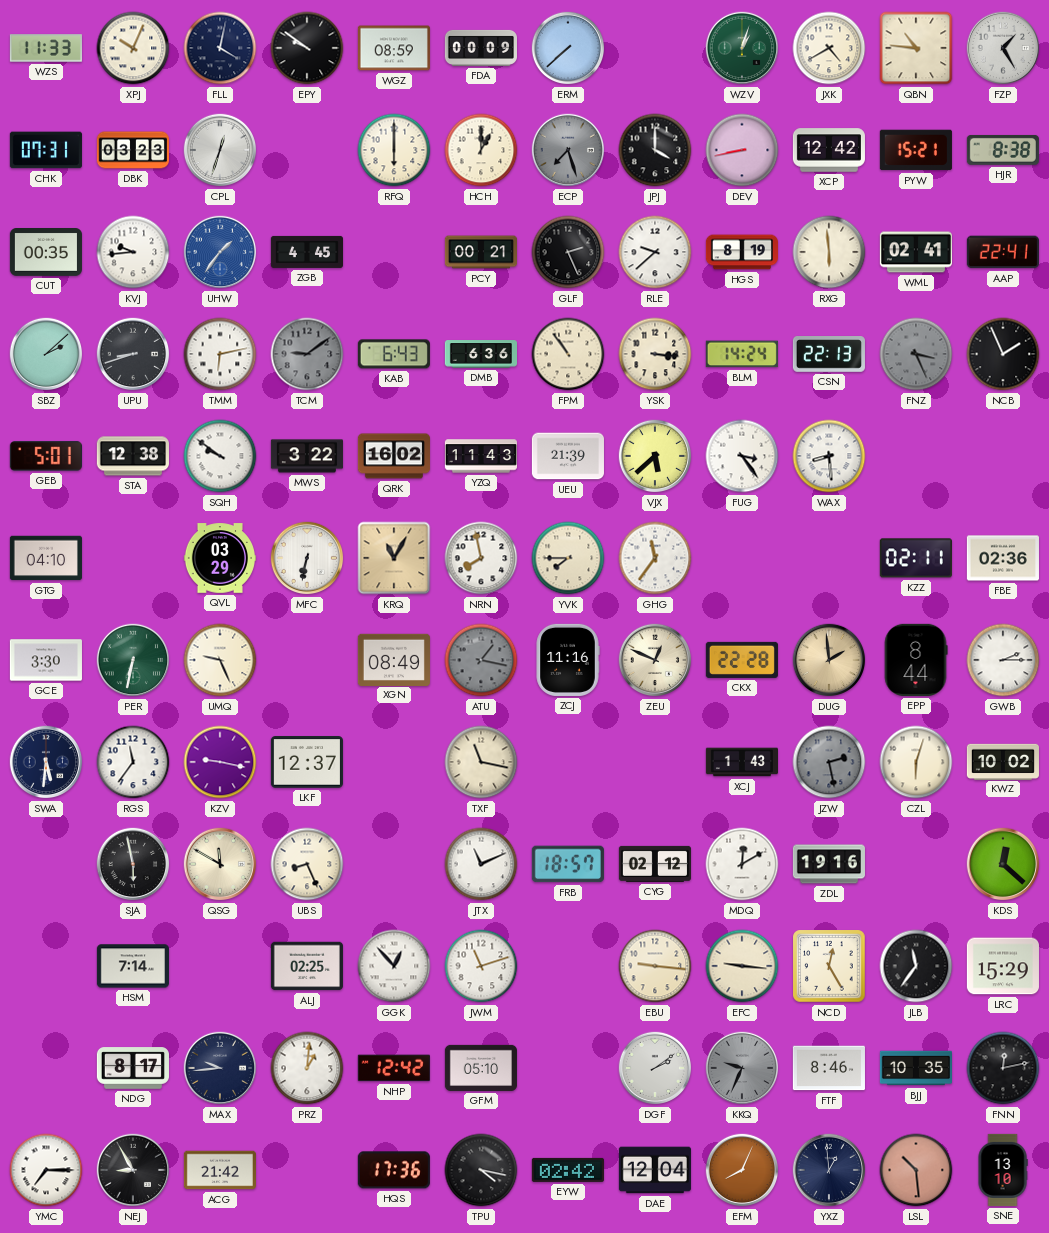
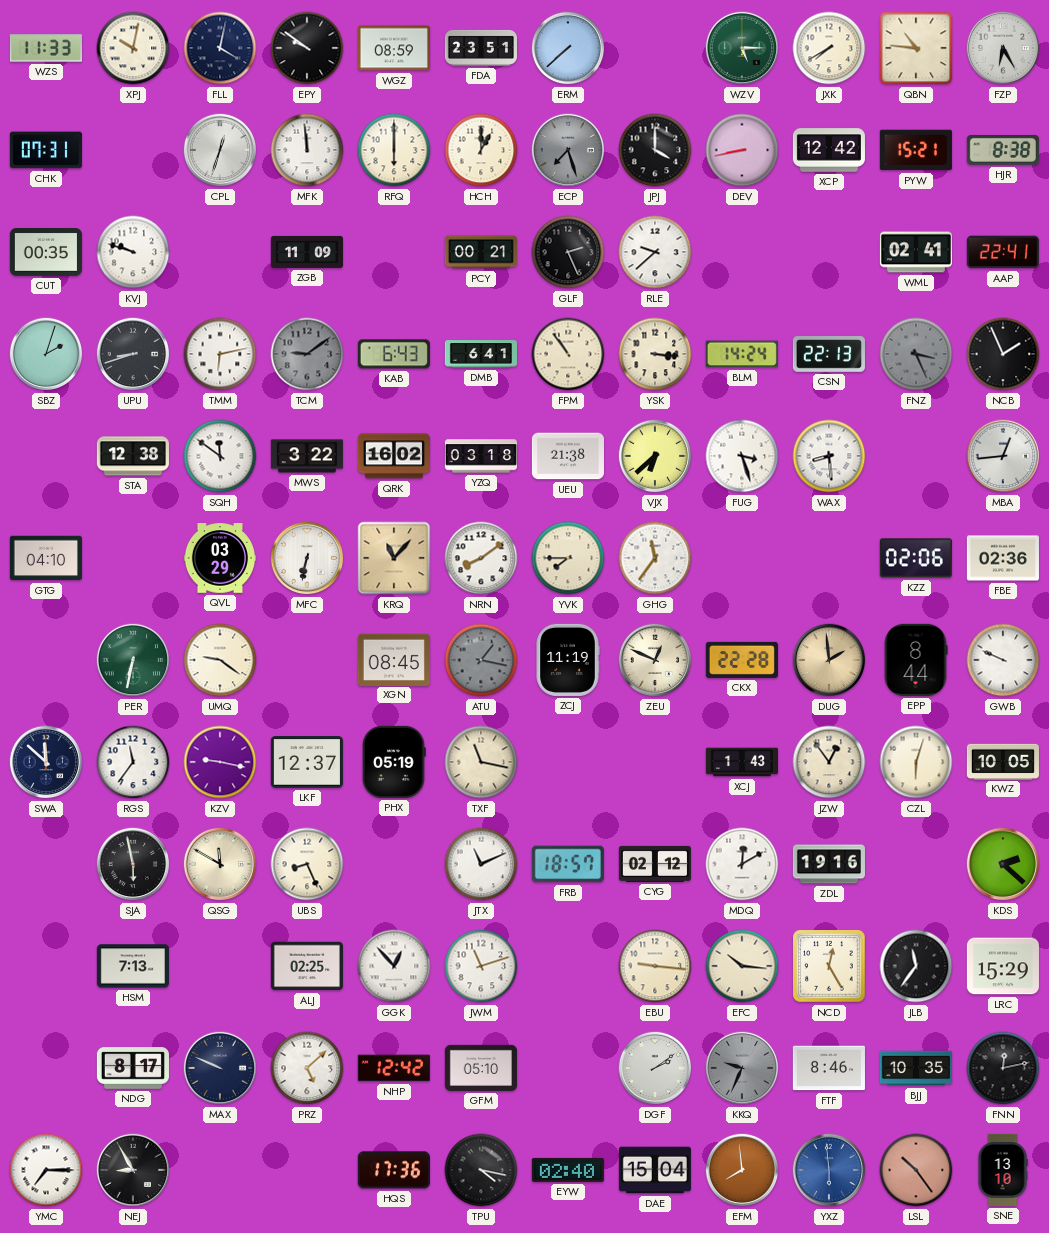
XPJ: 10:04 -> 10:02
FDA: 00:09 -> 23:51
WZV: 1:03 -> 5:15
JXK: 4:40 -> 7:40
FZP: 1:25 -> 6:25
DBK: 03:23 -> none
MFK: none -> 11:59
KVJ: 9:44 -> 9:48
UHW: 1:36 -> none
ZGB: 4:45 -> 11:09
HGS: 8:19 -> none
RXG: 5:59 -> none
SBZ: 2:08 -> 2:03
DMB: 6:36 -> 6:41
GEB: 5:01 -> none
SQH: 9:51 -> 11:51
YZQ: 11:43 -> 03:18
UEU: 21:39 -> 21:38
VJX: 5:38 -> 6:38
FUG: 3:24 -> 3:27
MBA: none -> 12:44
KRQ: 11:05 -> 11:07
NRN: 7:58 -> 8:09
KZZ: 02:11 -> 02:06
GCE: 3:30 -> none
UMQ: 9:26 -> 9:21
XGN: 08:49 -> 08:45
ZCJ: 11:16 -> 11:19
GWB: 2:15 -> 9:49
SWA: 5:31 -> 11:52
PHX: none -> 05:19
JZW: 2:28 -> 12:54
JZW dial: grey -> cream
KWZ: 10:02 -> 10:05
KDS: 12:22 -> 2:22
HSM: 7:14 -> 7:13
EFC: 9:16 -> 10:16
MAX: 9:44 -> 9:49
PRZ: 1:01 -> 5:08
ACG: 21:42 -> none
EYW: 02:42 -> 02:40
DAE: 12:04 -> 15:04
EFM: 8:04 -> 7:59
YXZ: 12:59 -> 5:59
YXZ dial: navy -> blue
LSL: 10:29 -> 10:24
